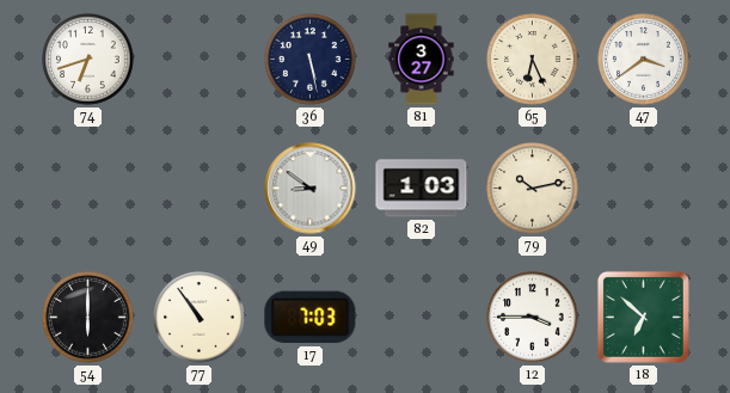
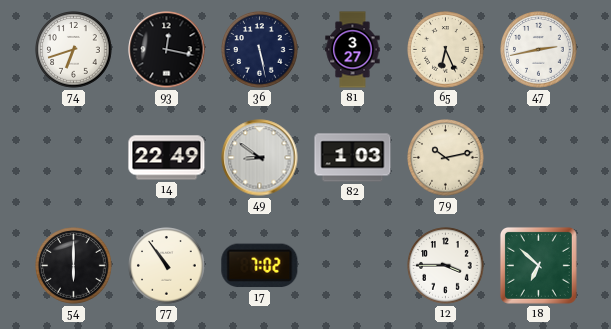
93: none -> 12:17
47: 3:39 -> 2:43
14: none -> 22:49
17: 7:03 -> 7:02
